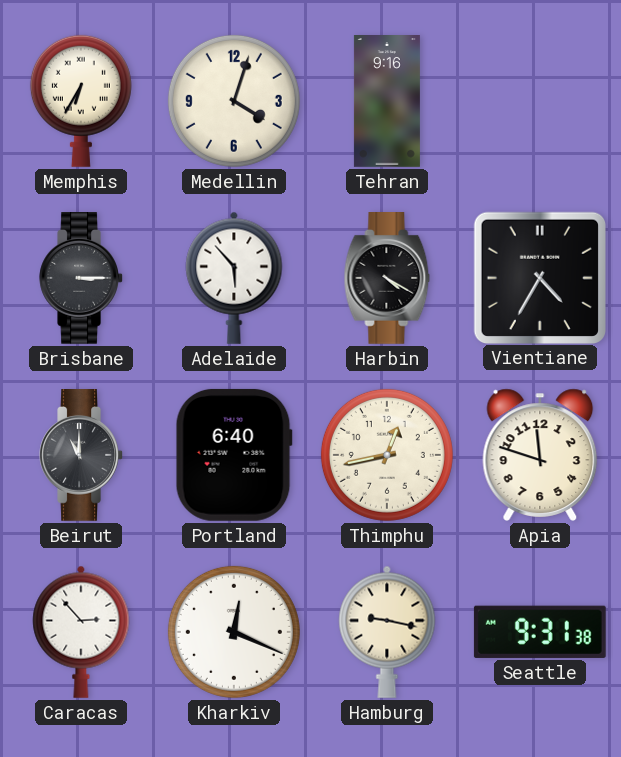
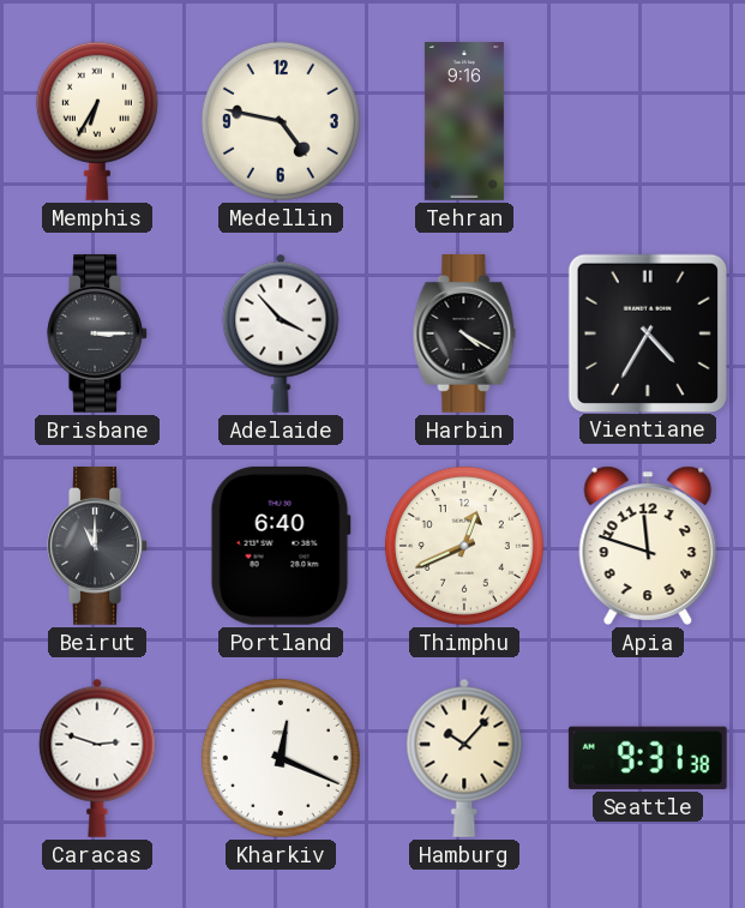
Medellin: 4:03 -> 4:47
Adelaide: 5:53 -> 3:53
Thimphu: 12:43 -> 12:41
Caracas: 2:53 -> 2:48
Hamburg: 9:17 -> 10:07
